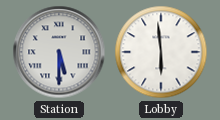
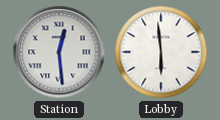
Station: 5:30 -> 12:29
